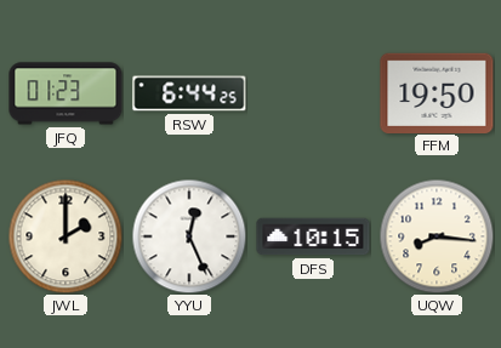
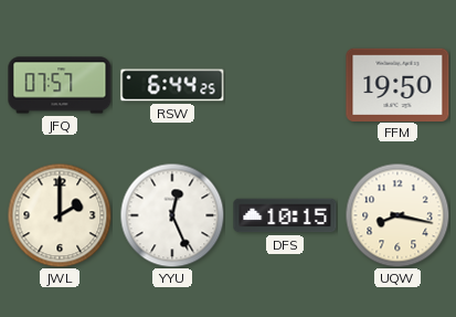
JFQ: 01:23 -> 07:57
UQW: 8:16 -> 8:17
